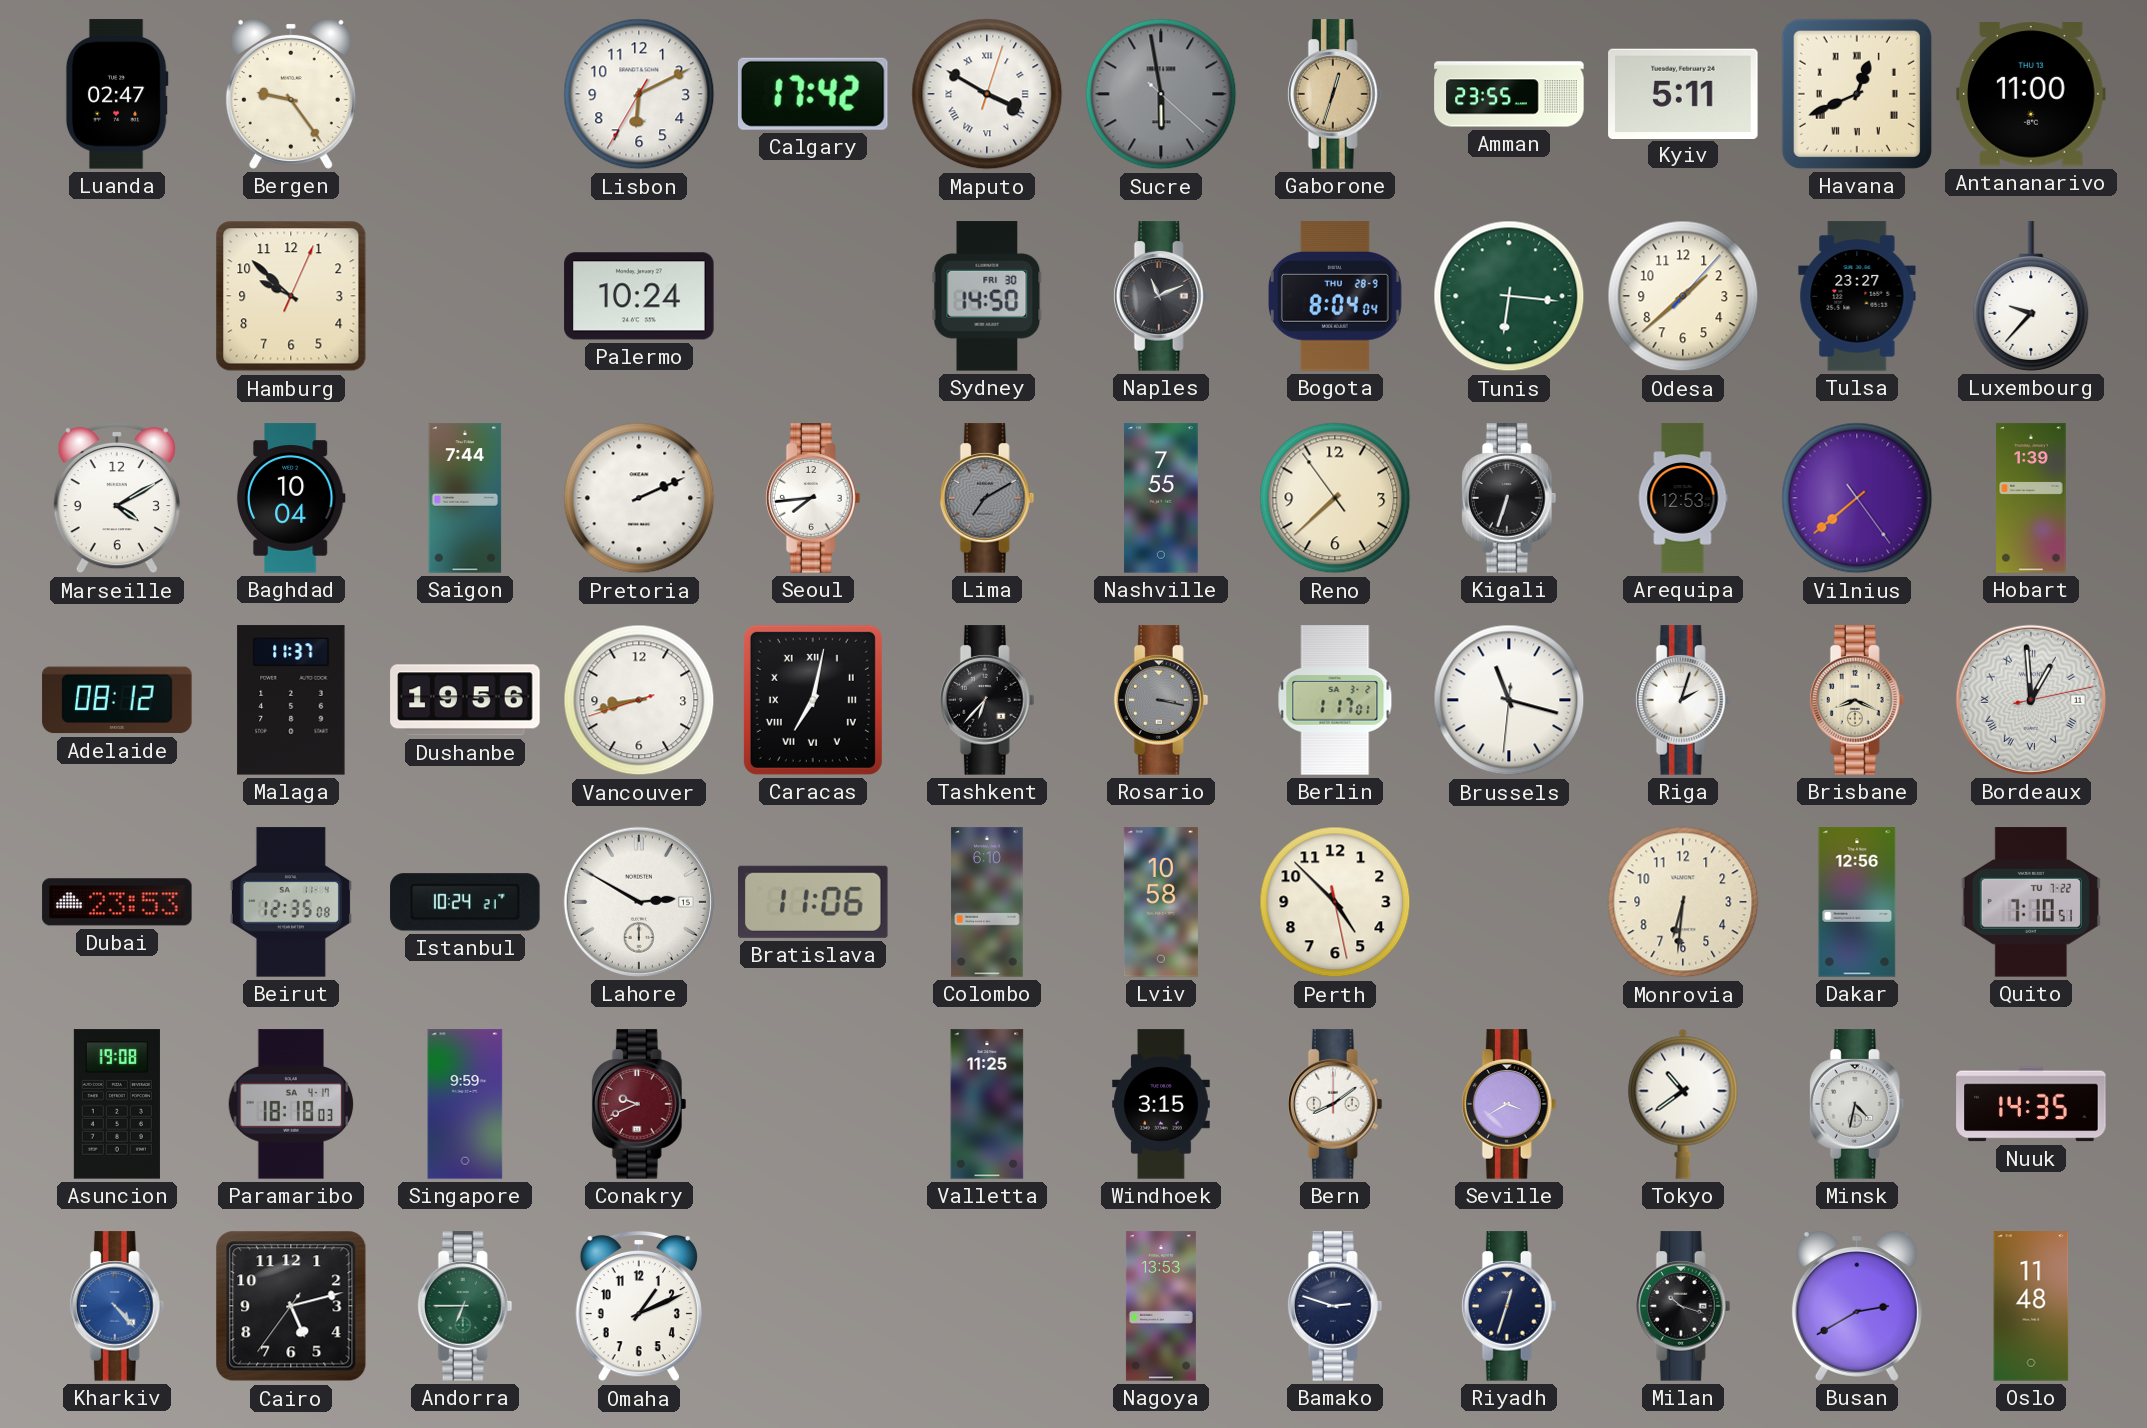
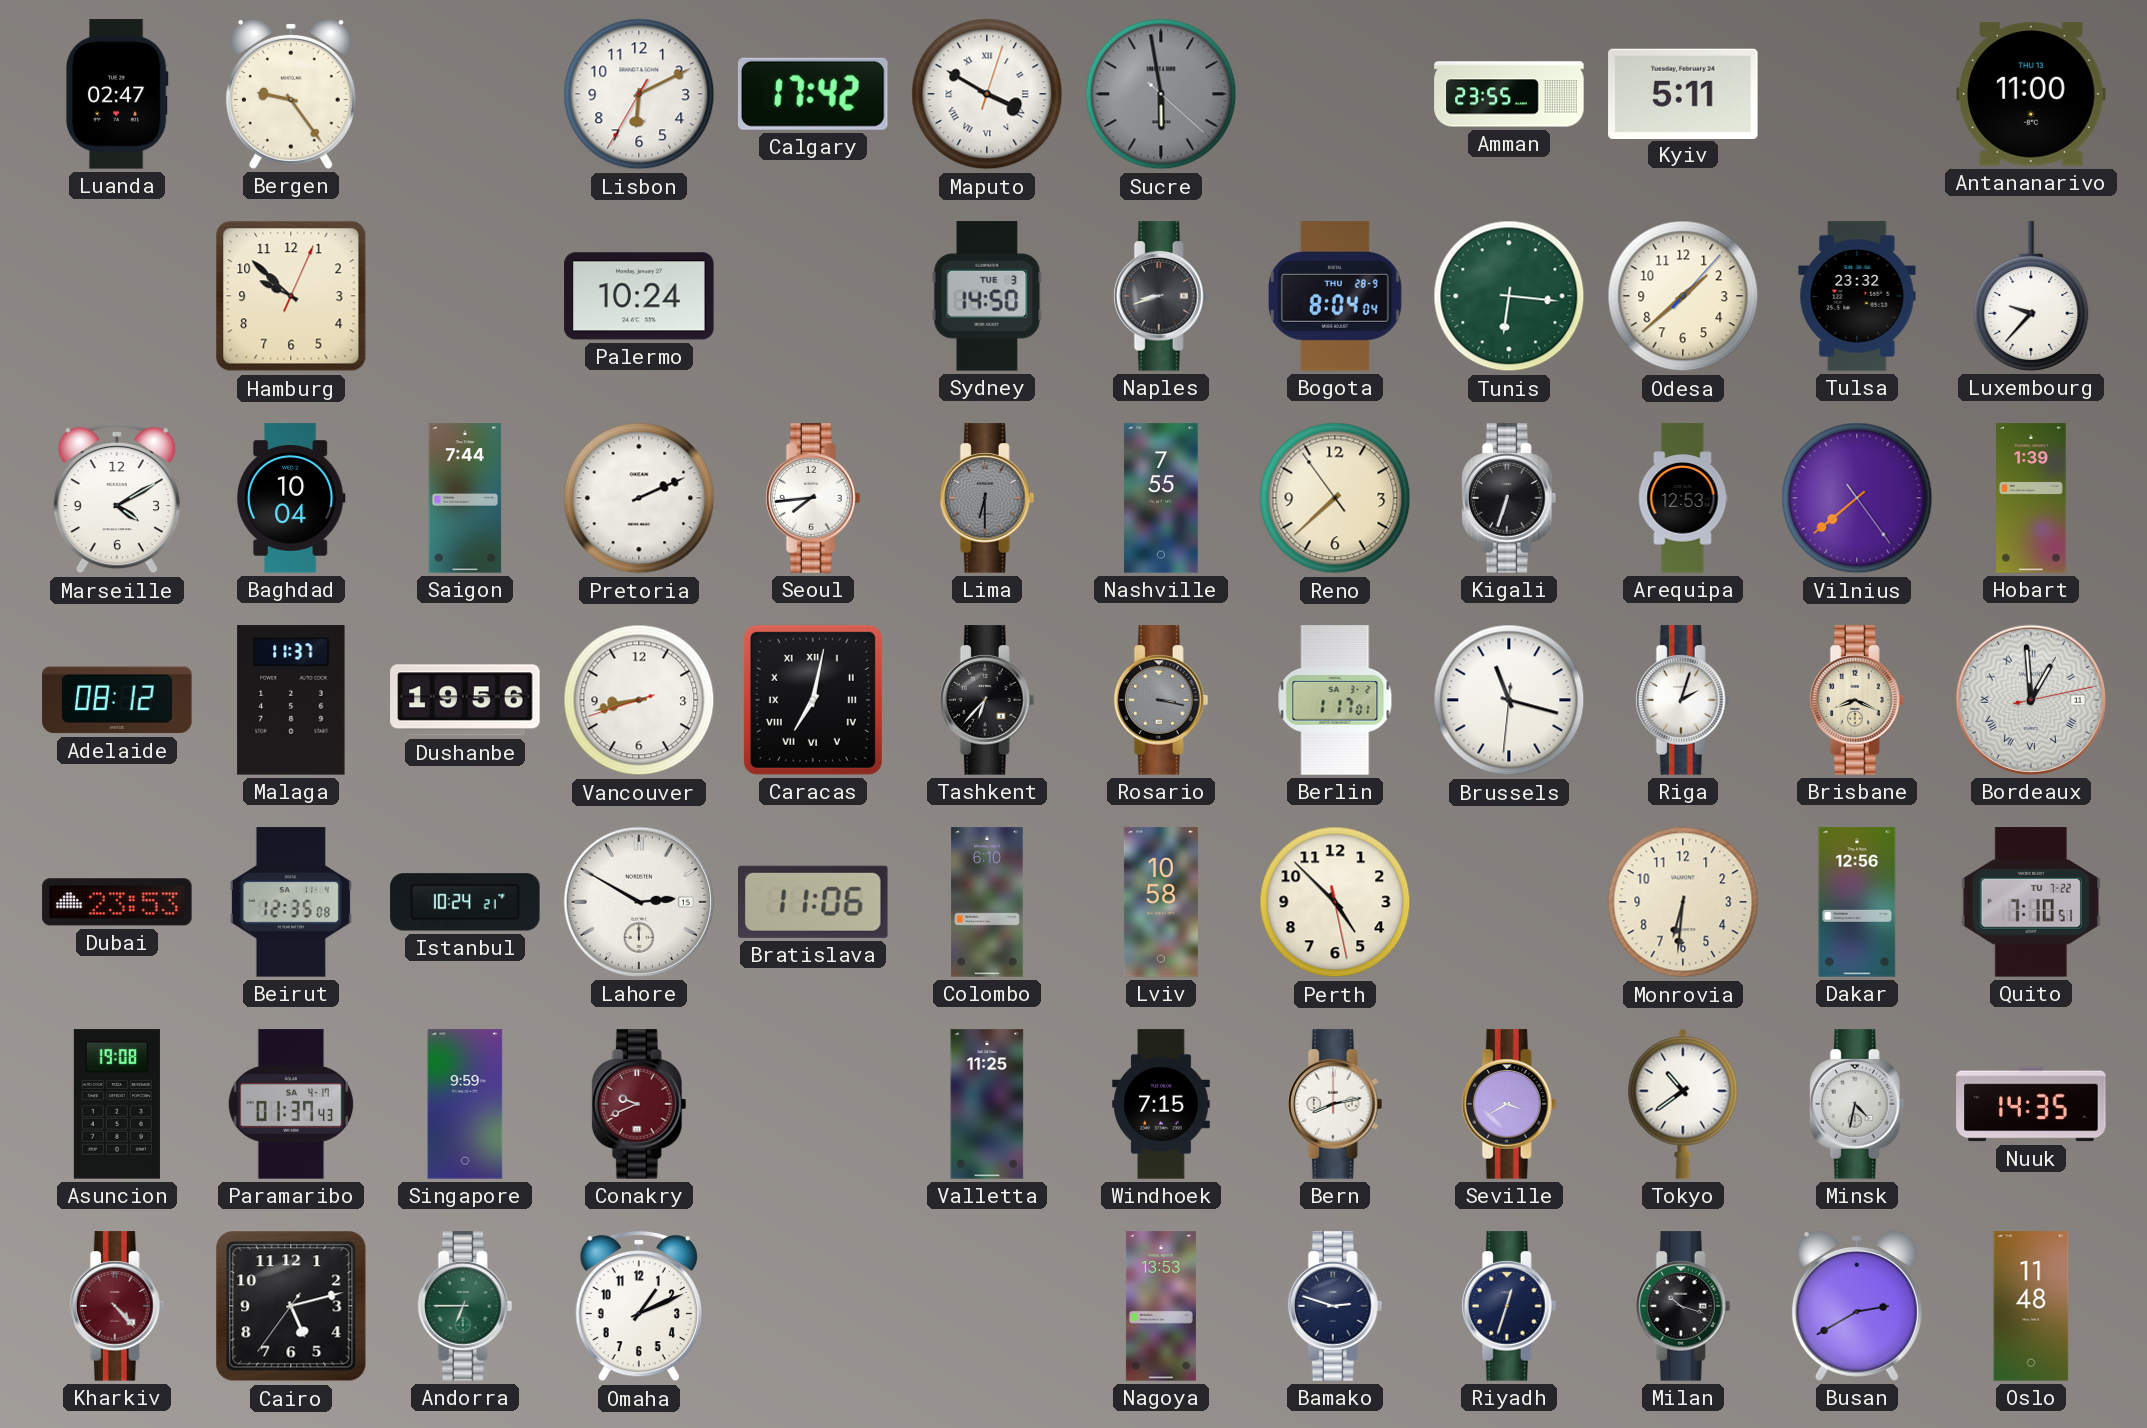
Gaborone: 12:33 -> none
Havana: 12:41 -> none
Sydney date: FRI 30 -> TUE 3
Naples: 11:11 -> 8:42
Tulsa: 23:27 -> 23:32
Lima: 7:10 -> 6:30
Paramaribo: 18:18 -> 01:37
Windhoek: 3:15 -> 7:15
Bern: 8:09 -> 8:13
Kharkiv dial: blue -> burgundy
